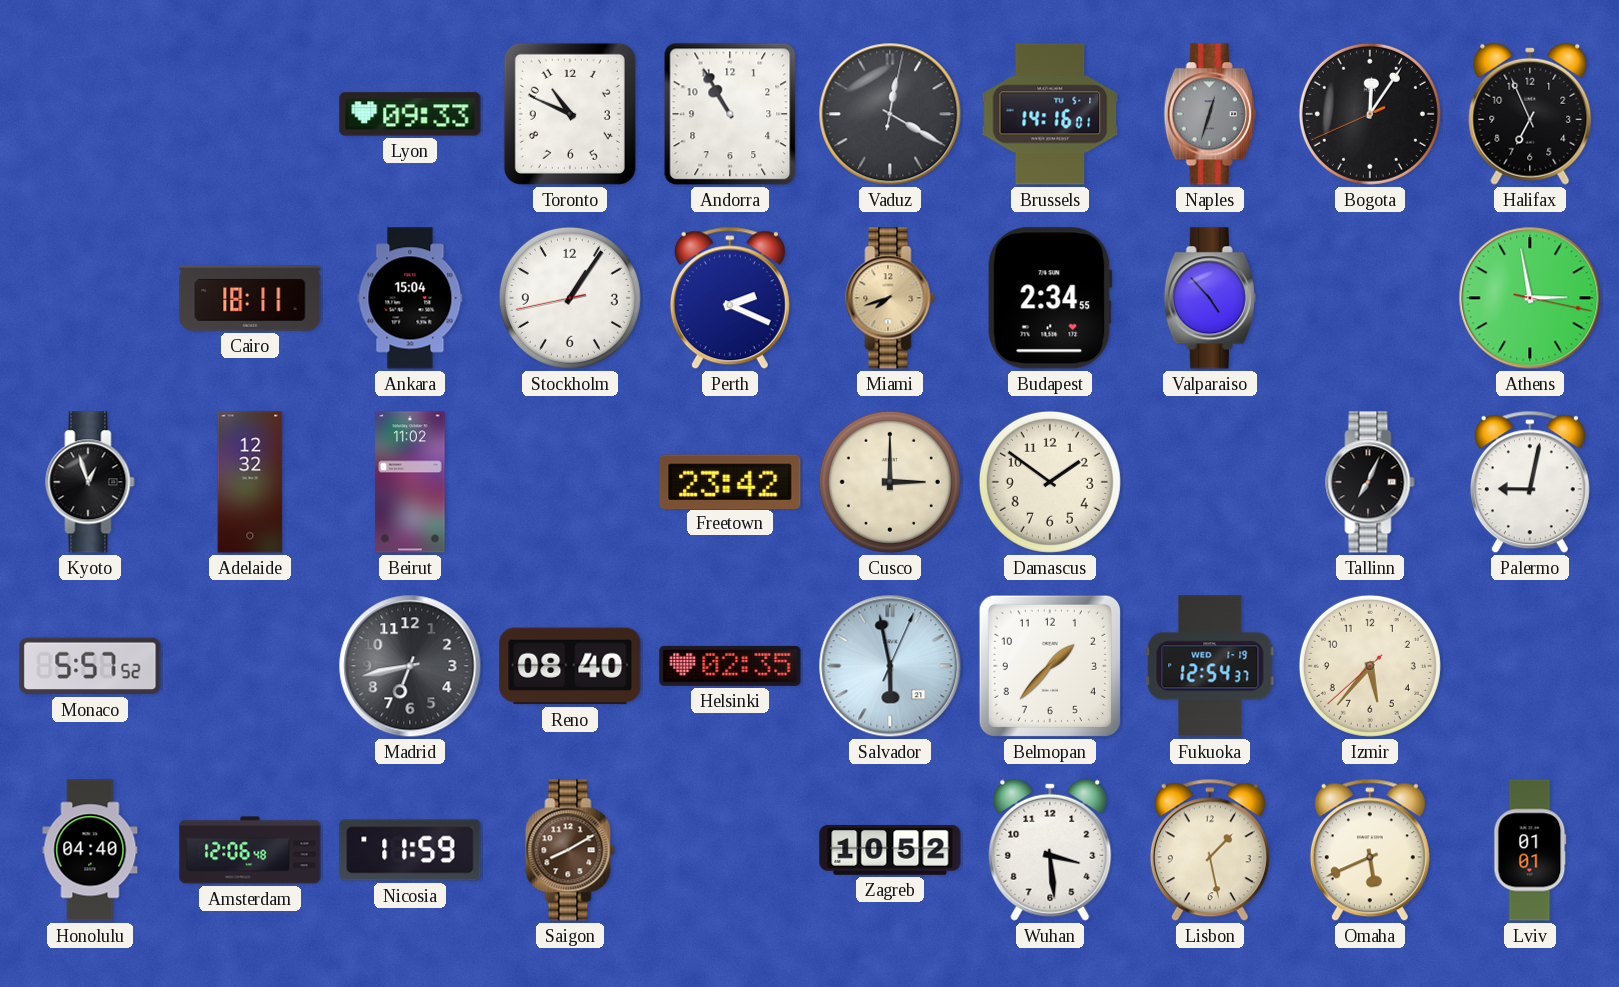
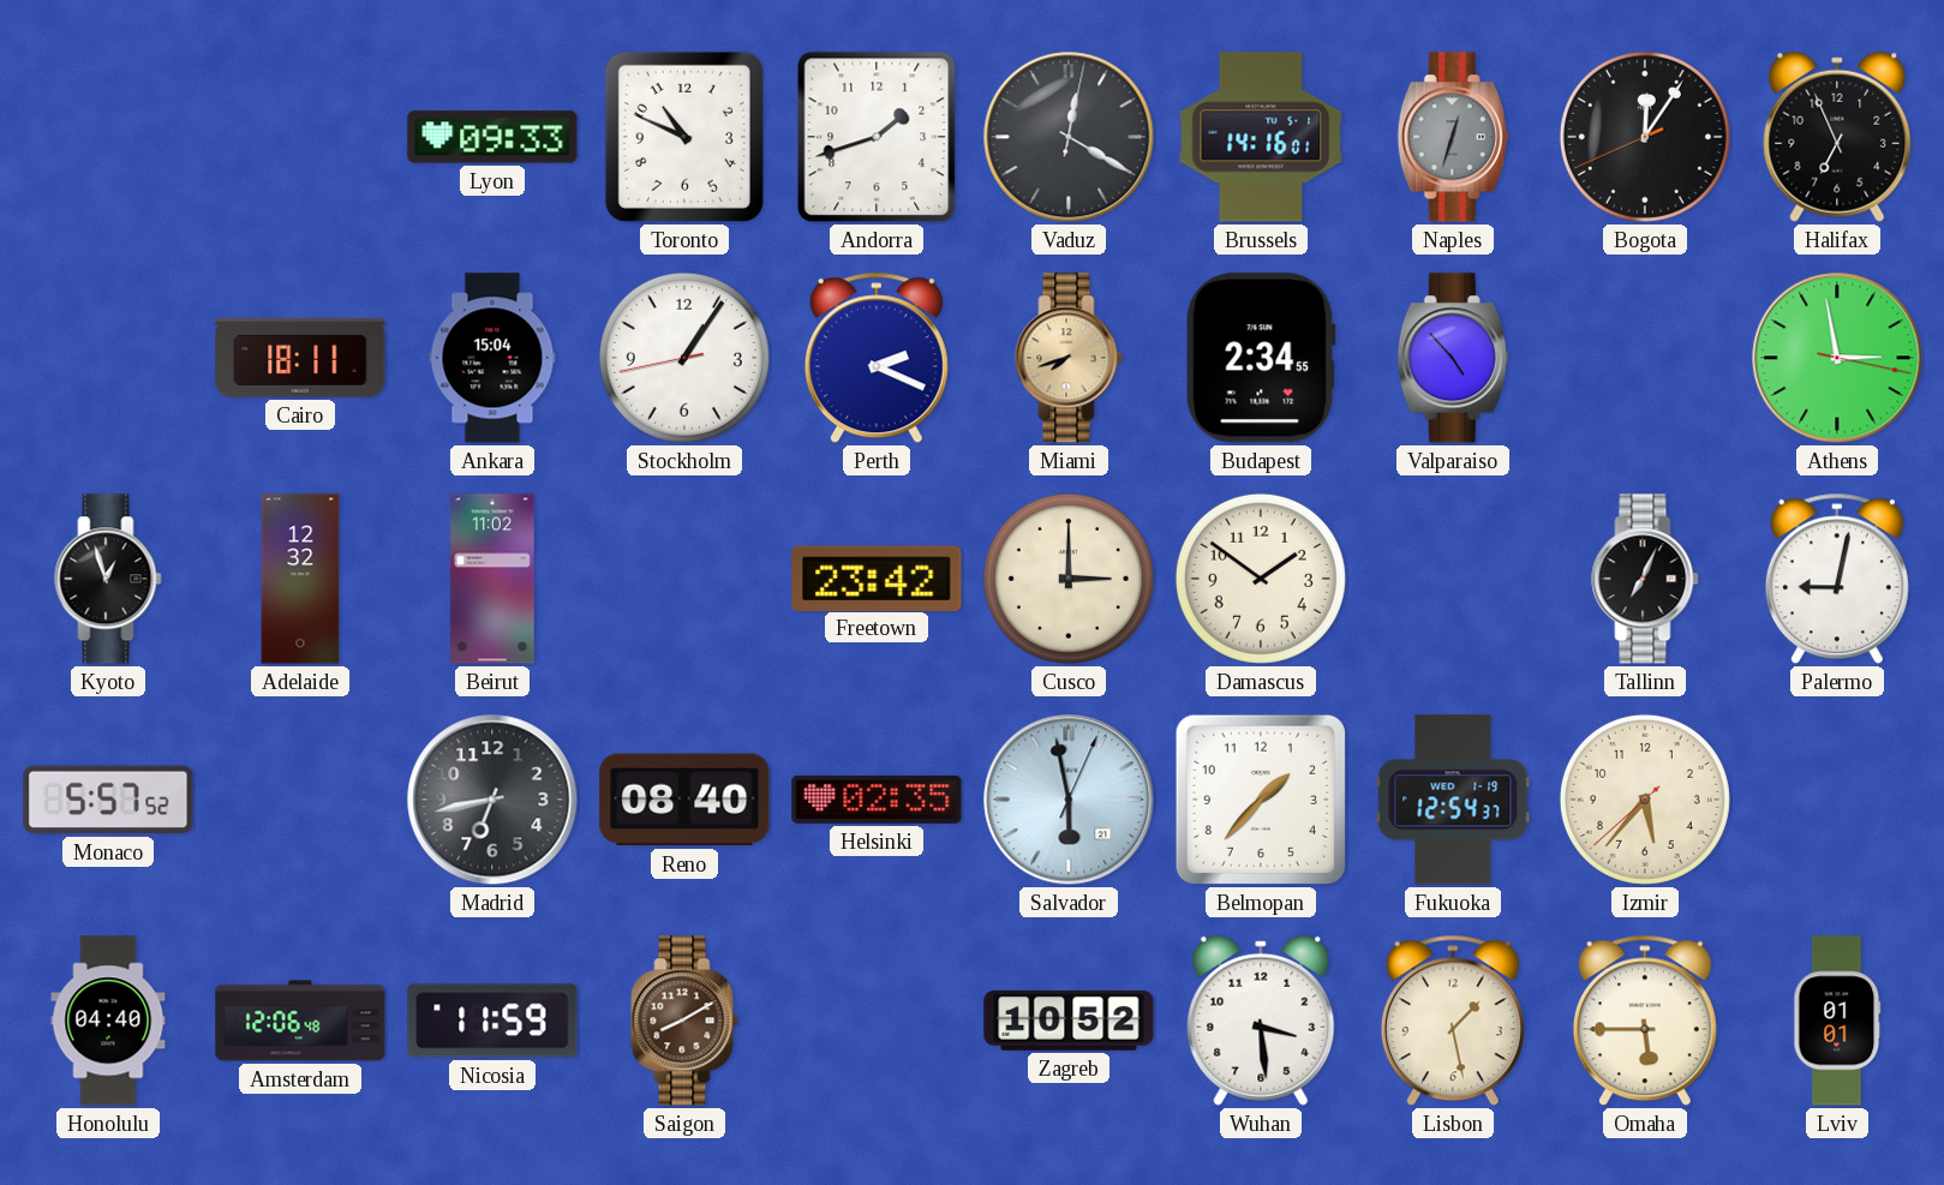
Andorra: 10:55 -> 1:42
Omaha: 5:41 -> 5:45
